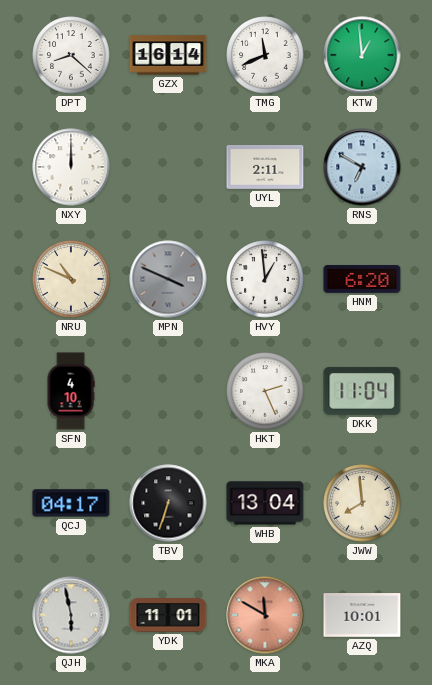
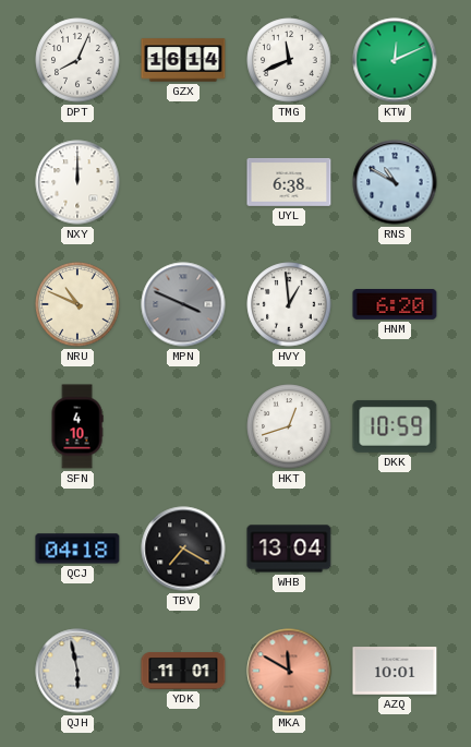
DPT: 8:22 -> 8:04
KTW: 12:59 -> 12:11
UYL: 2:11 -> 6:38
RNS: 6:50 -> 10:50
HKT: 2:26 -> 12:42
DKK: 11:04 -> 10:59
QCJ: 04:17 -> 04:18
TBV: 6:33 -> 7:20
JWW: 7:59 -> none
